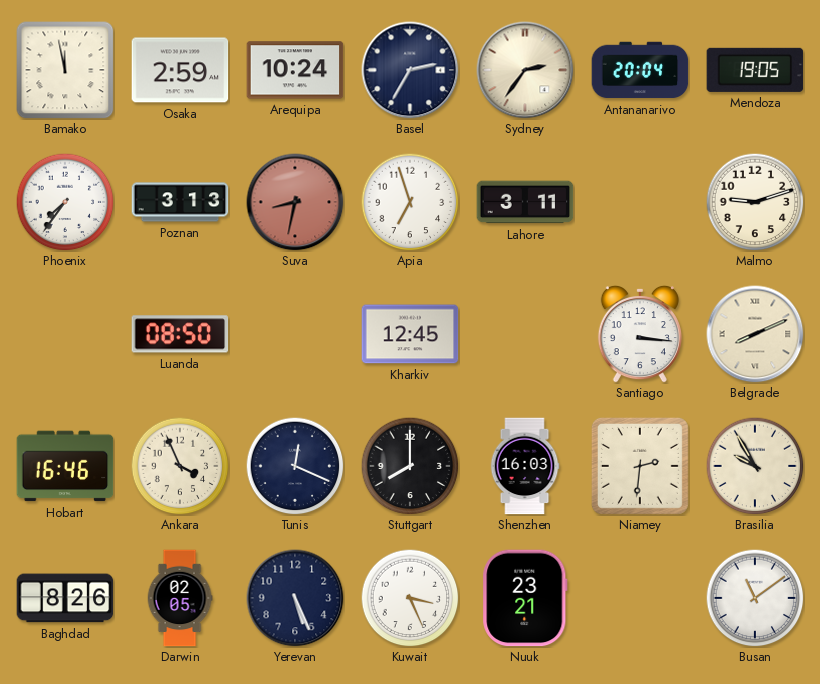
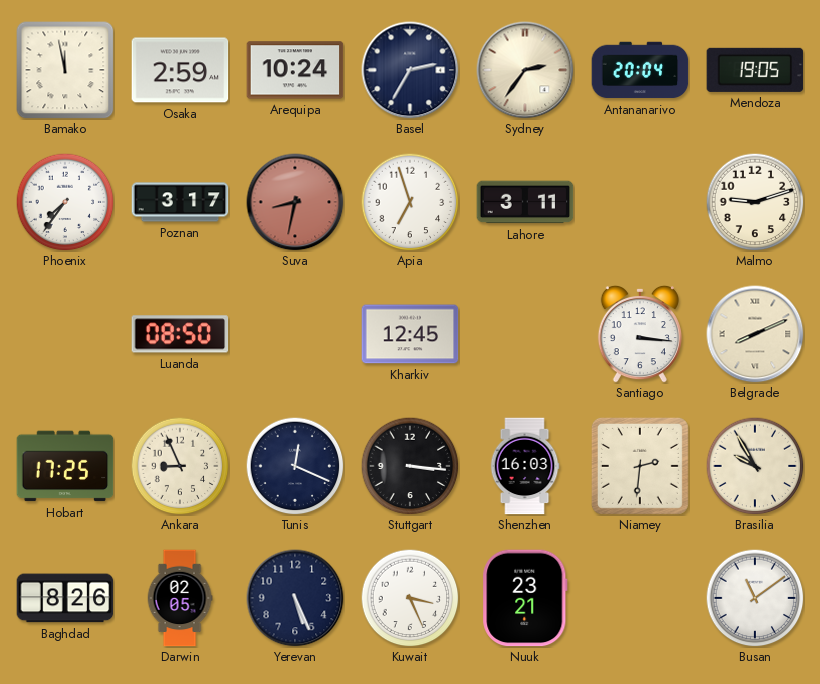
Poznan: 3:13 -> 3:17
Hobart: 16:46 -> 17:25
Ankara: 3:56 -> 8:56
Stuttgart: 8:00 -> 3:16
